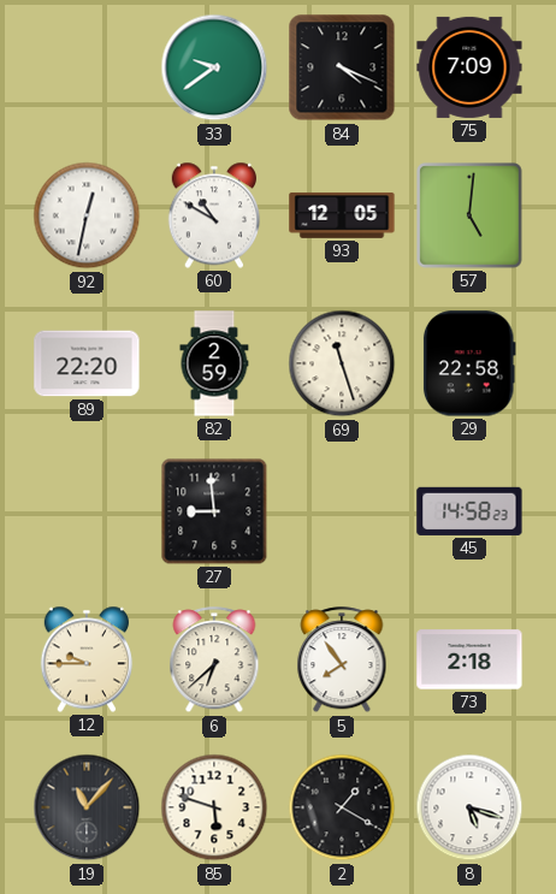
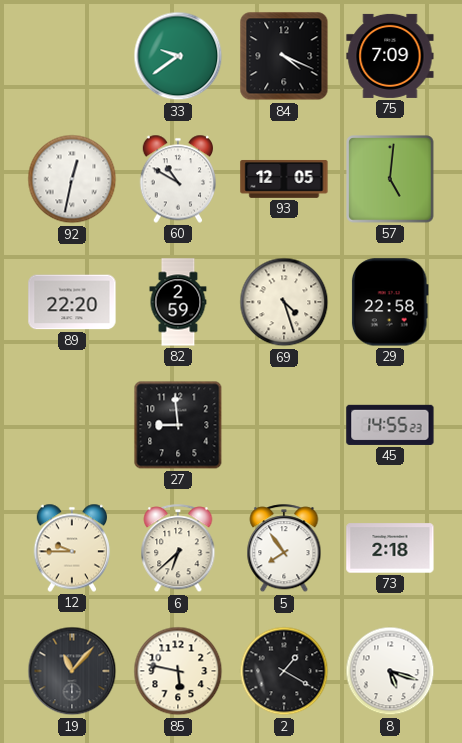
69: 11:27 -> 4:27
45: 14:58 -> 14:55
85: 5:48 -> 5:47
